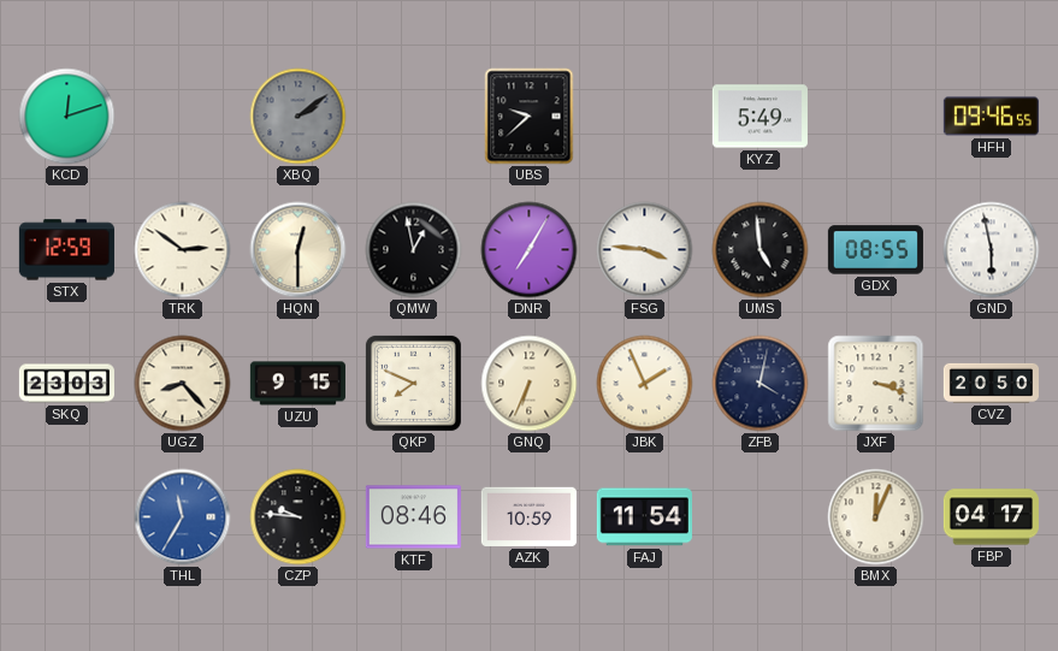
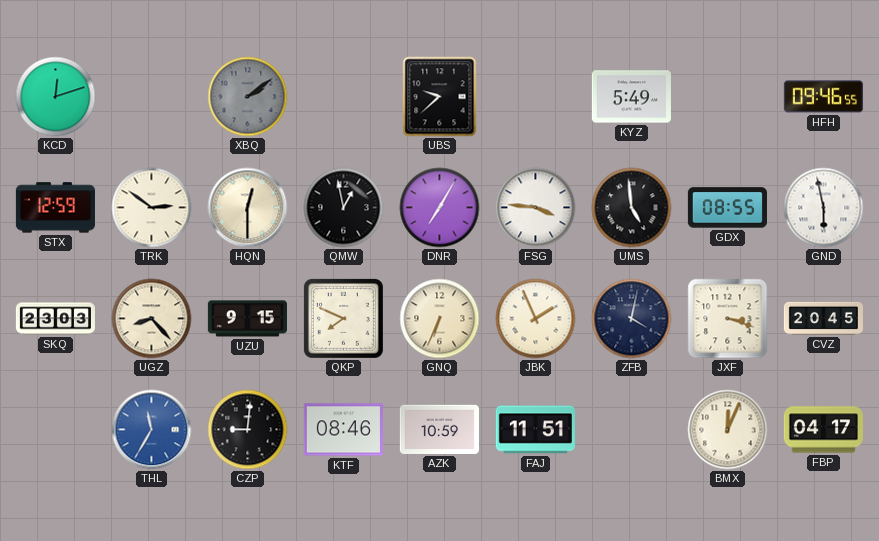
CVZ: 20:50 -> 20:45
CZP: 9:46 -> 9:01
FAJ: 11:54 -> 11:51
